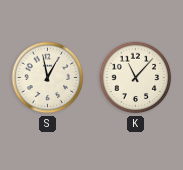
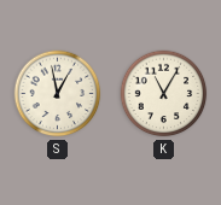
K: 11:07 -> 11:05
